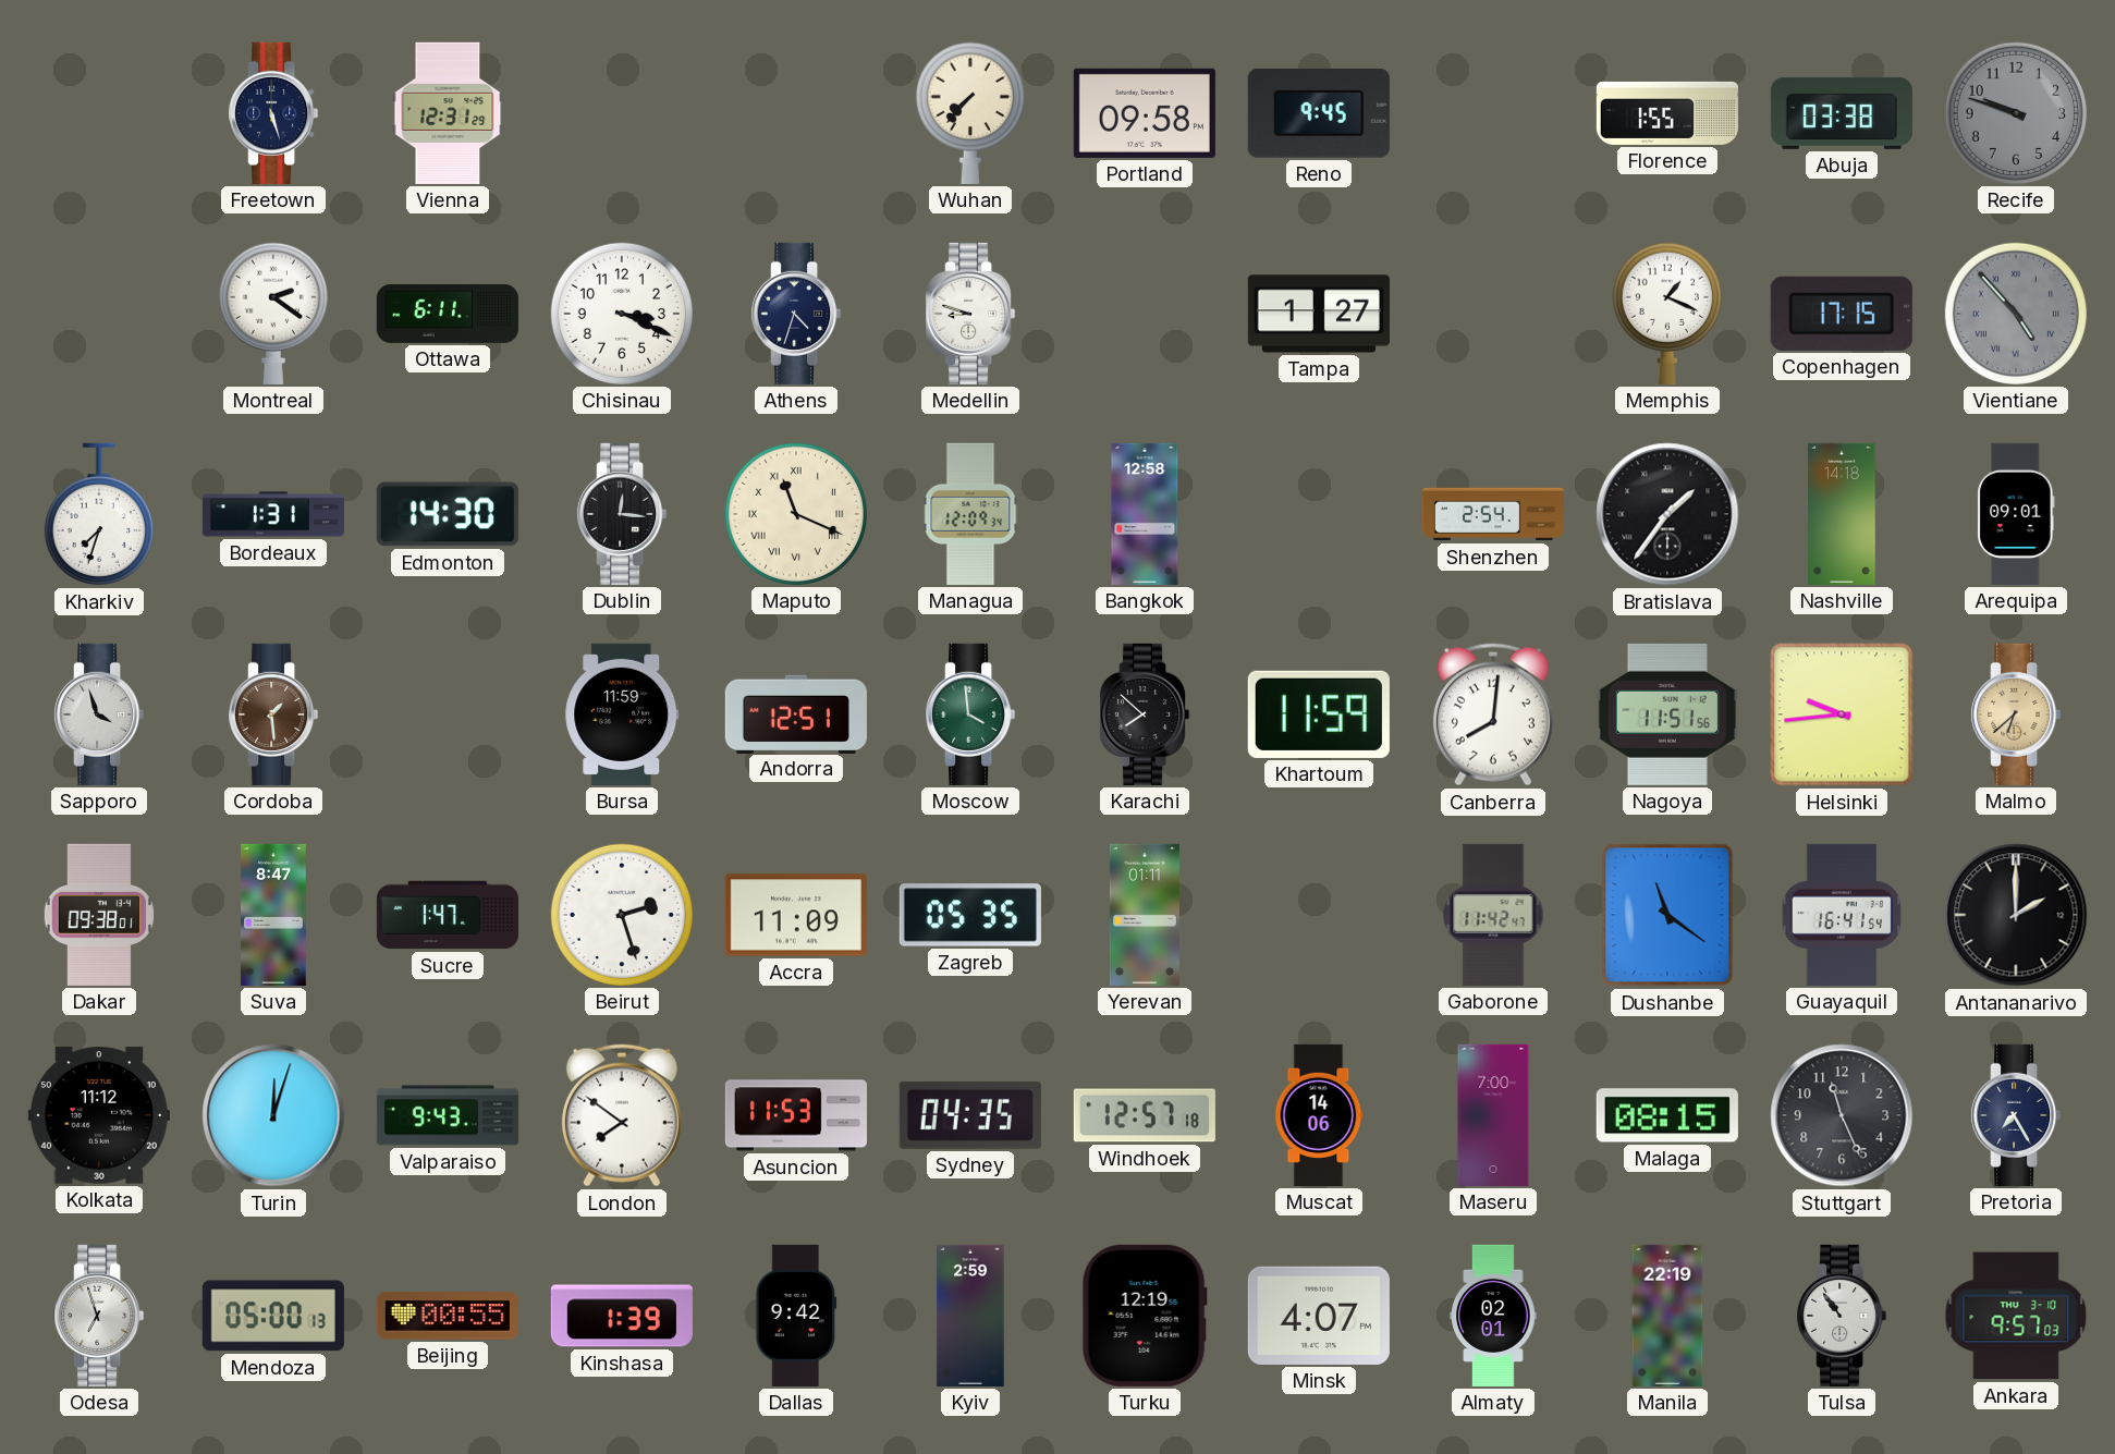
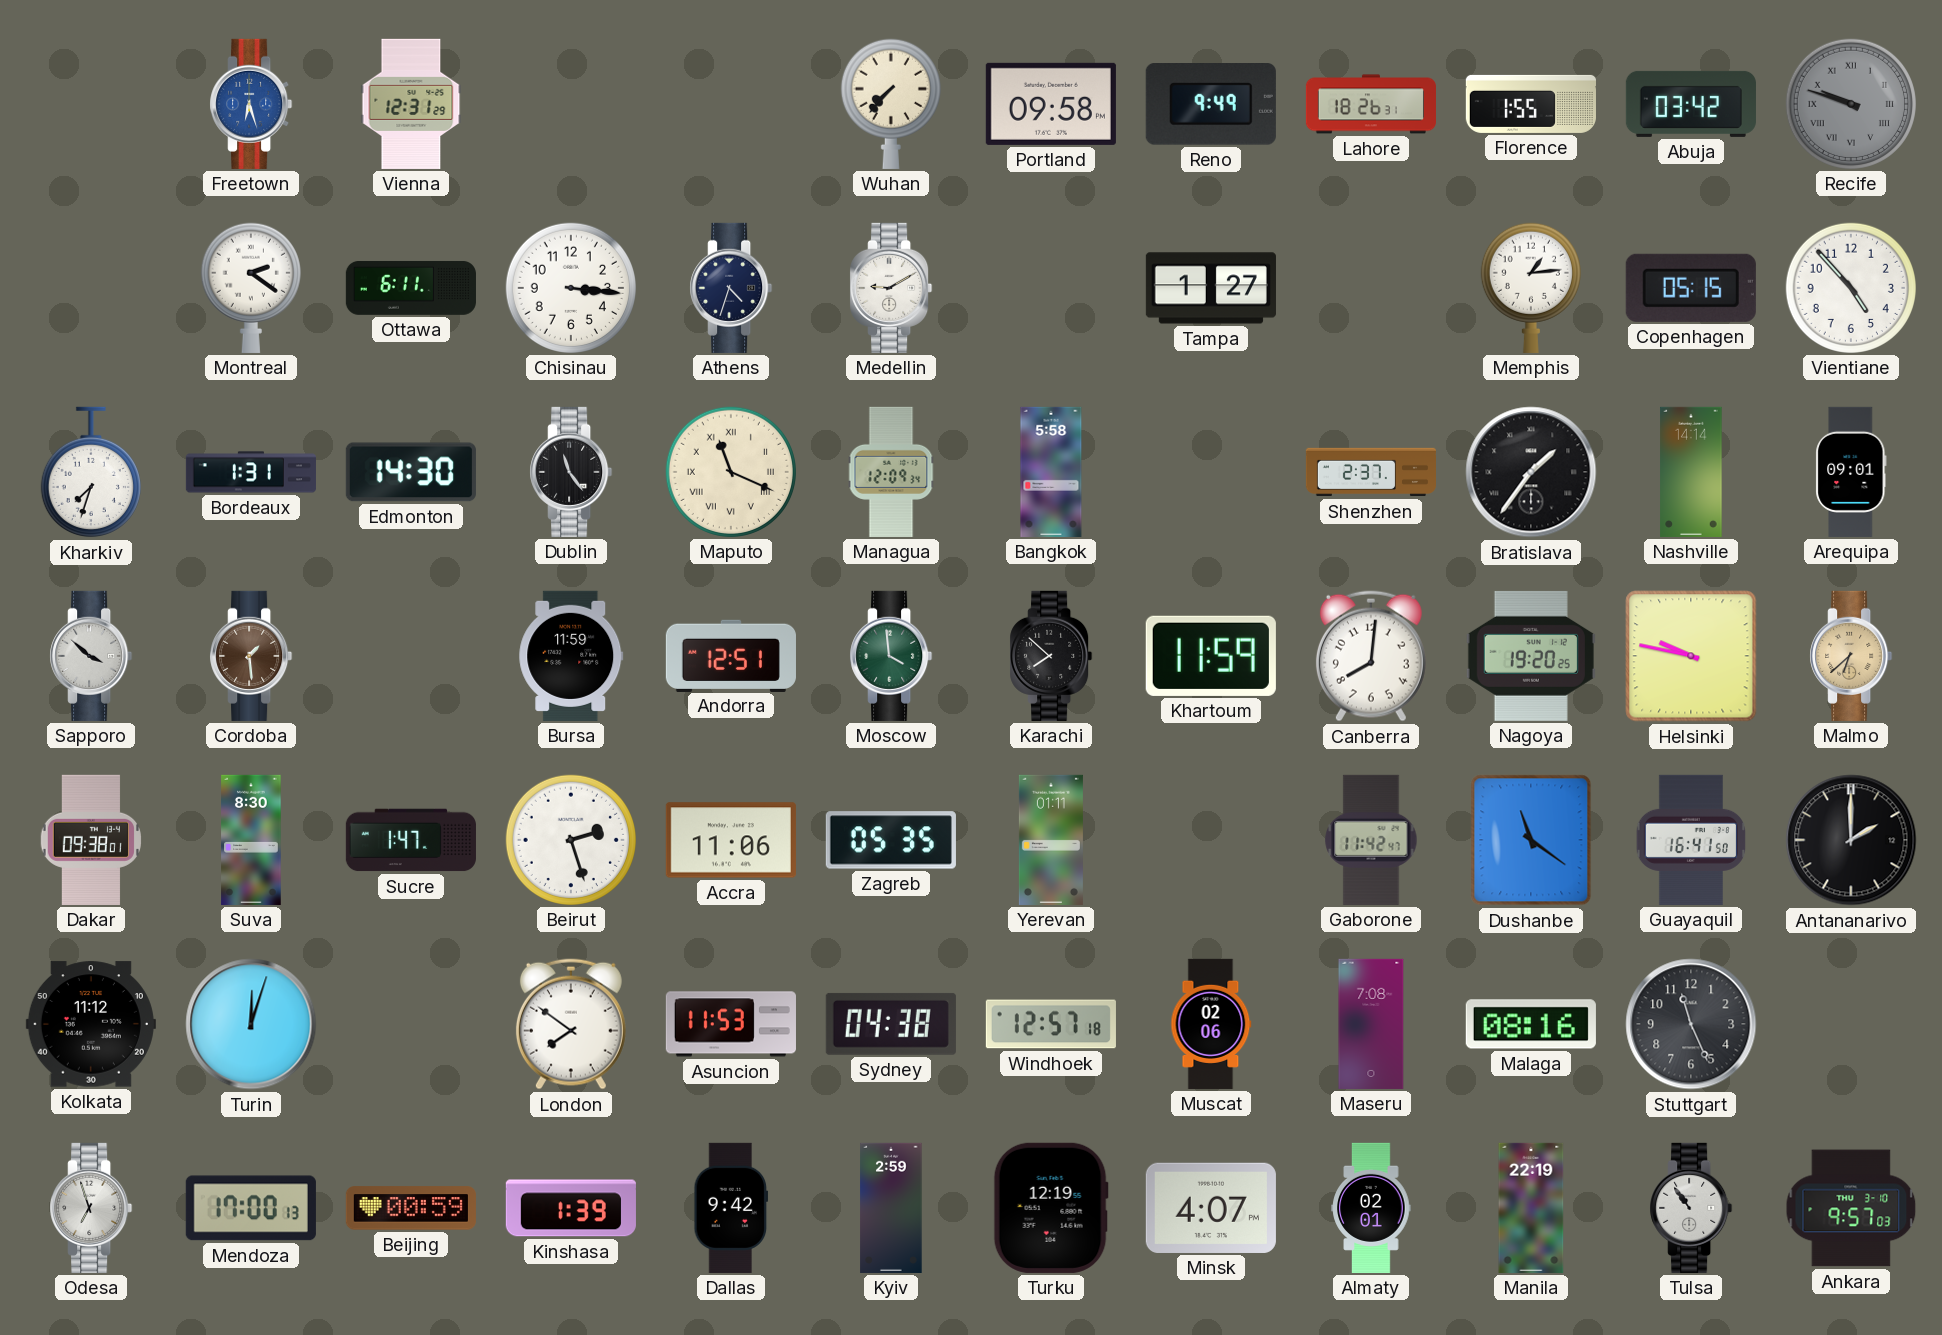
Freetown: 5:27 -> 6:27
Freetown dial: navy -> blue
Reno: 9:45 -> 9:49
Lahore: none -> 18:26
Abuja: 03:38 -> 03:42
Recife numerals: Arabic -> Roman
Chisinau: 3:19 -> 3:16
Medellin: 8:48 -> 9:10
Memphis: 1:19 -> 1:14
Copenhagen: 17:15 -> 05:15
Vientiane dial: grey -> white
Vientiane numerals: Roman -> Arabic
Dublin: 12:16 -> 11:24
Bangkok: 12:58 -> 5:58
Shenzhen: 2:54 -> 2:37
Nashville: 14:18 -> 14:14
Sapporo: 3:57 -> 3:52
Nagoya: 11:51 -> 19:20
Helsinki: 9:44 -> 9:47
Suva: 8:47 -> 8:30
Accra: 11:09 -> 11:06
Guayaquil: 16:41:54 -> 16:41:50
Valparaiso: 9:43 -> none
Sydney: 04:35 -> 04:38
Muscat: 14:06 -> 02:06
Maseru: 7:00 -> 7:08
Malaga: 08:15 -> 08:16
Pretoria: 7:25 -> none
Mendoza: 05:00 -> 17:00
Beijing: 00:55 -> 00:59
